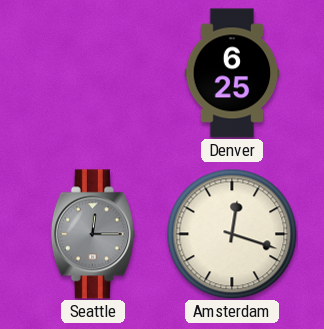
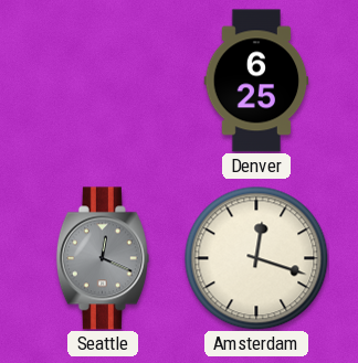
Seattle: 12:15 -> 12:19
